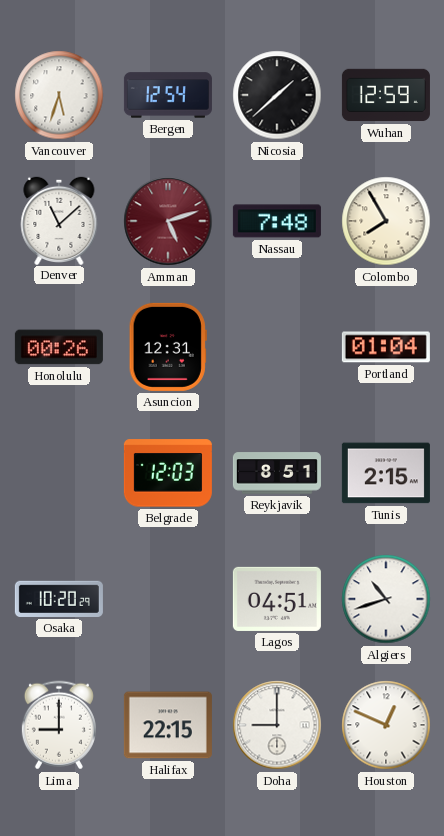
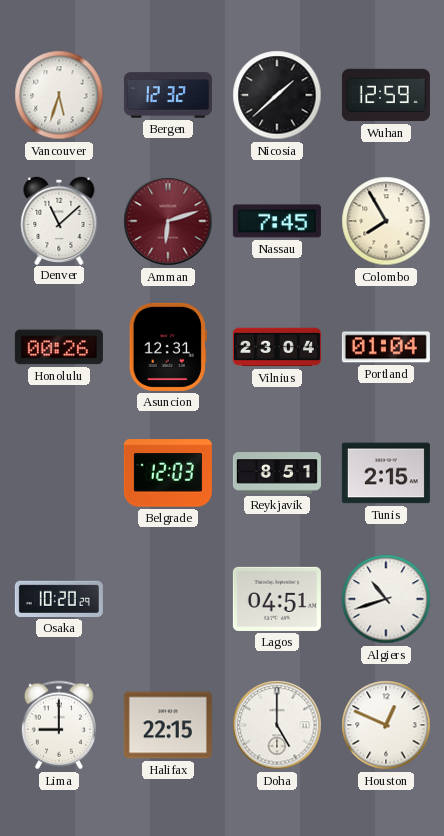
Bergen: 12:54 -> 12:32
Amman: 5:12 -> 6:12
Nassau: 7:48 -> 7:45
Vilnius: none -> 23:04
Doha: 9:00 -> 5:00
